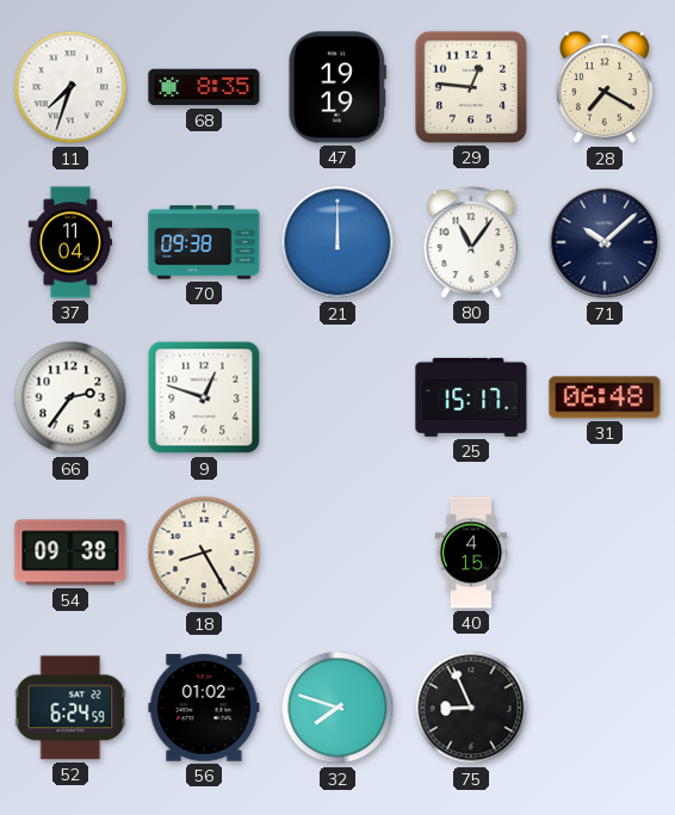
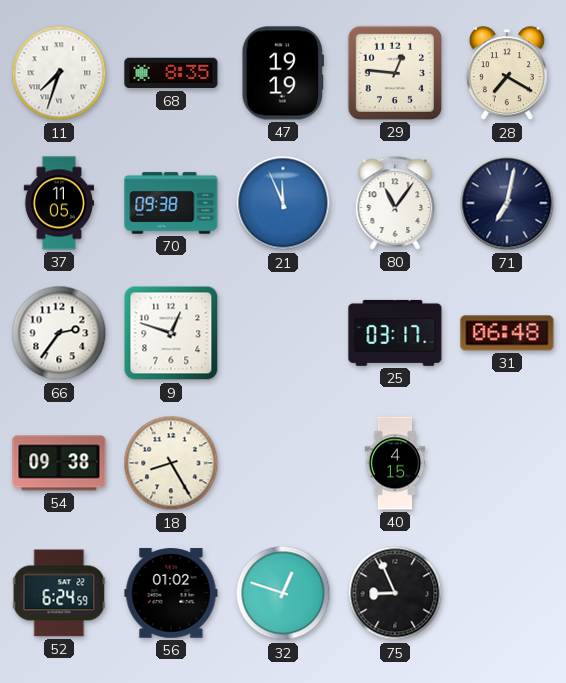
37: 11:04 -> 11:05
21: 12:00 -> 11:56
71: 10:08 -> 7:02
25: 15:17 -> 03:17
32: 7:48 -> 12:48
